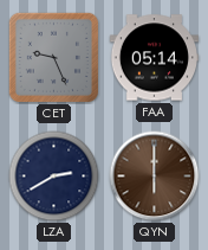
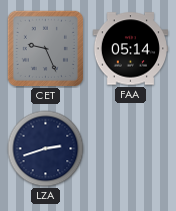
LZA: 2:40 -> 2:42
QYN: 6:00 -> none
